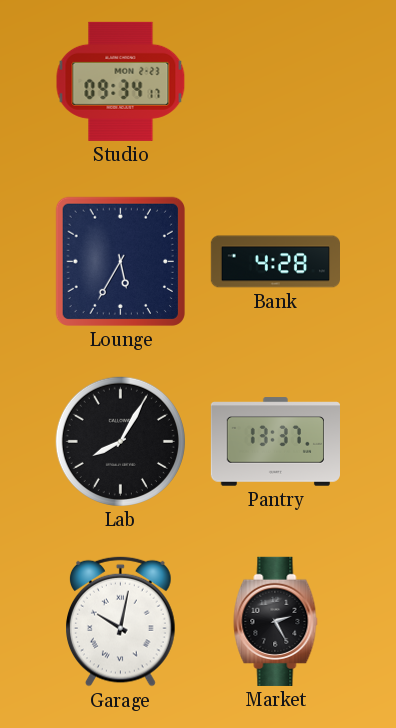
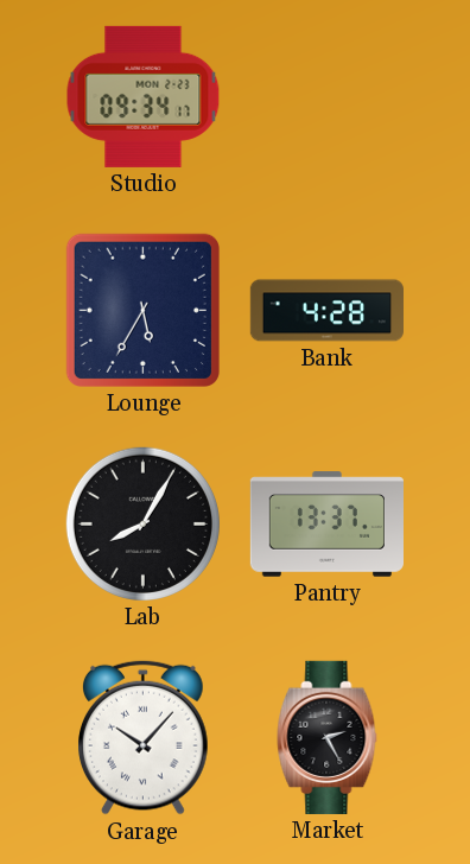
Garage: 10:02 -> 10:07
